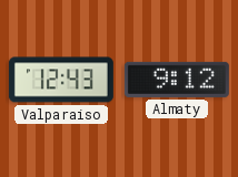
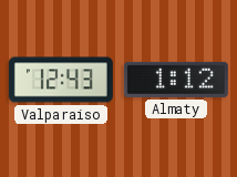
Almaty: 9:12 -> 1:12
